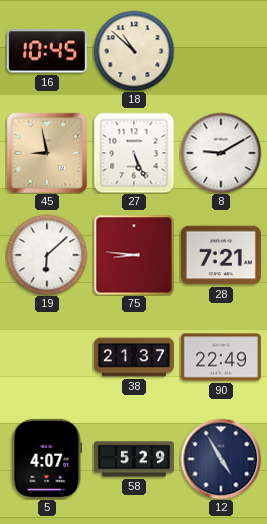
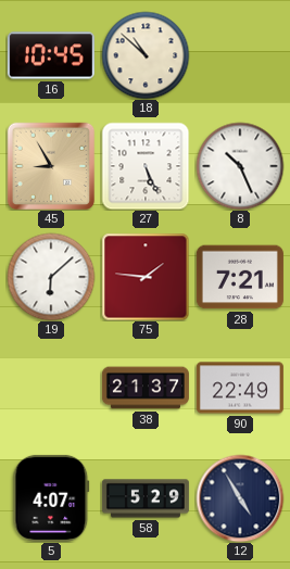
45: 8:58 -> 8:55
8: 9:10 -> 10:26
75: 8:46 -> 1:46
